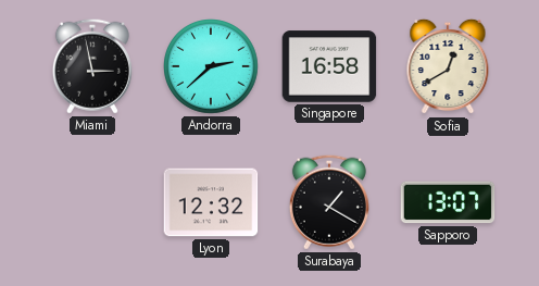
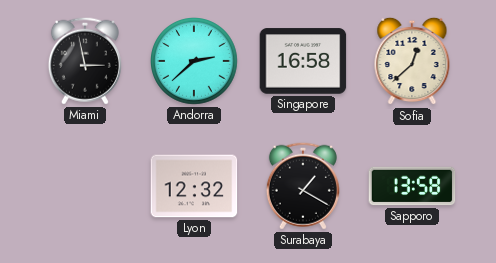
Sofia: 12:40 -> 12:38
Sapporo: 13:07 -> 13:58
